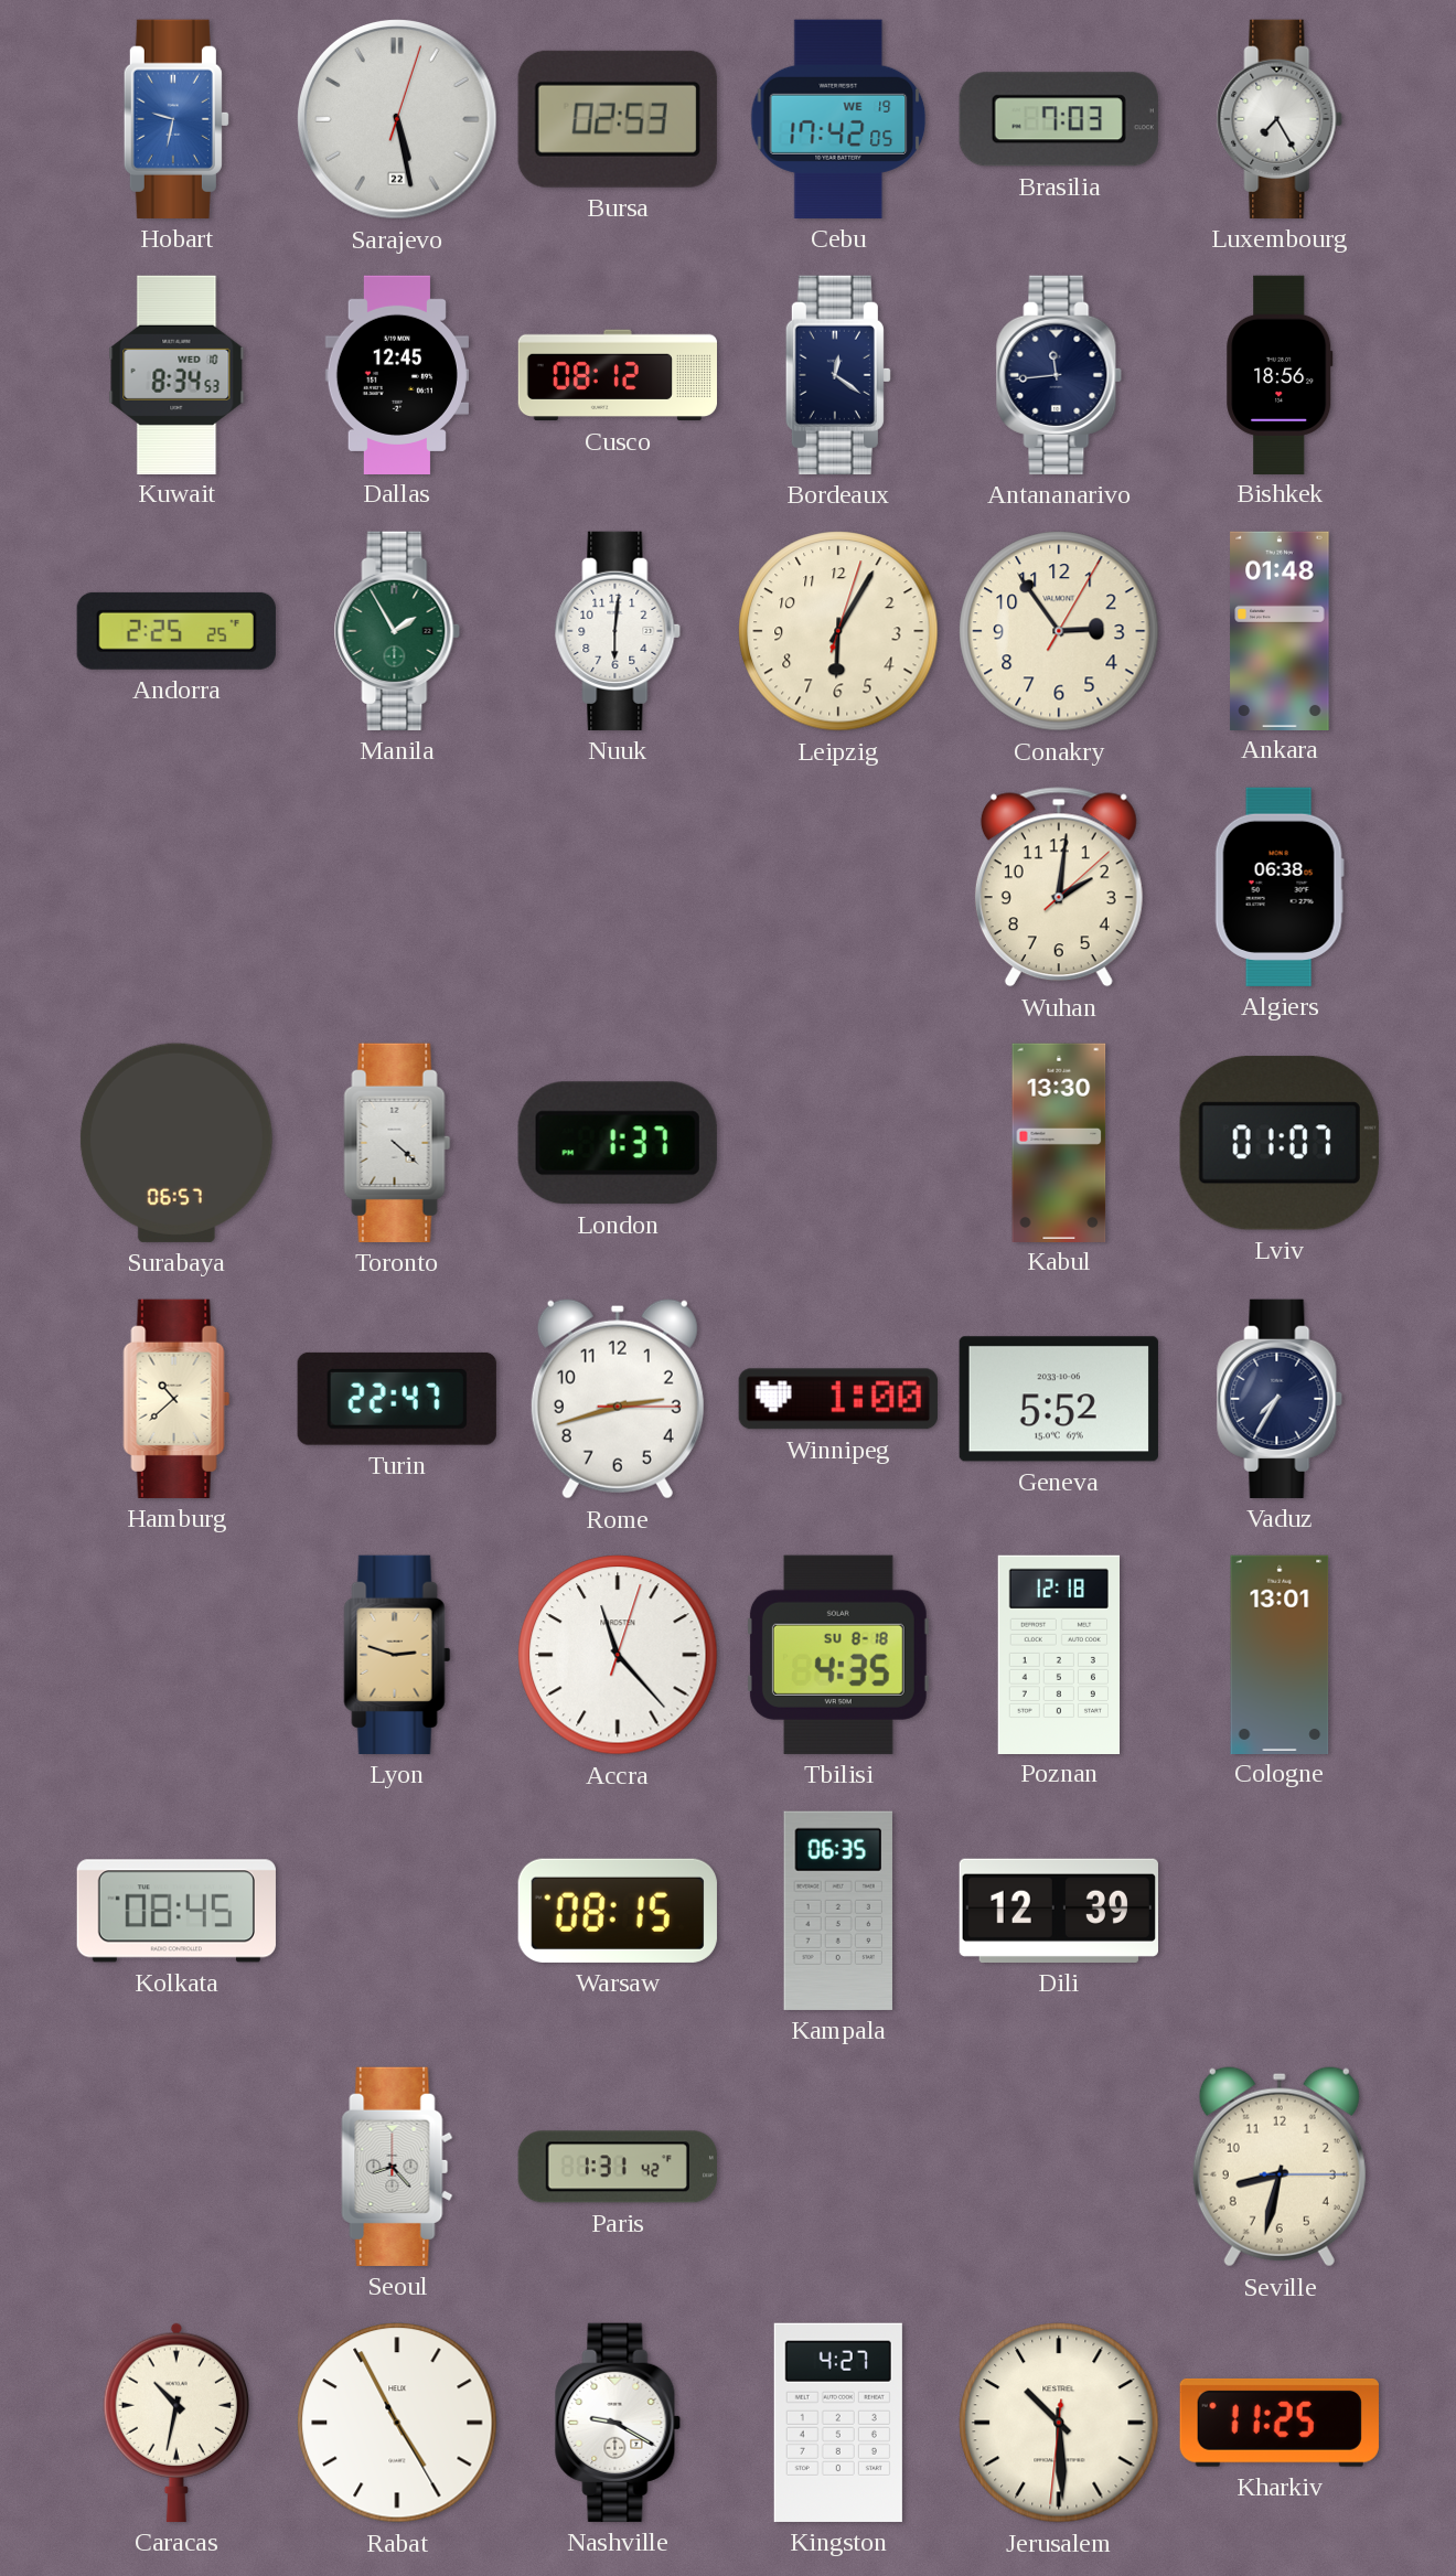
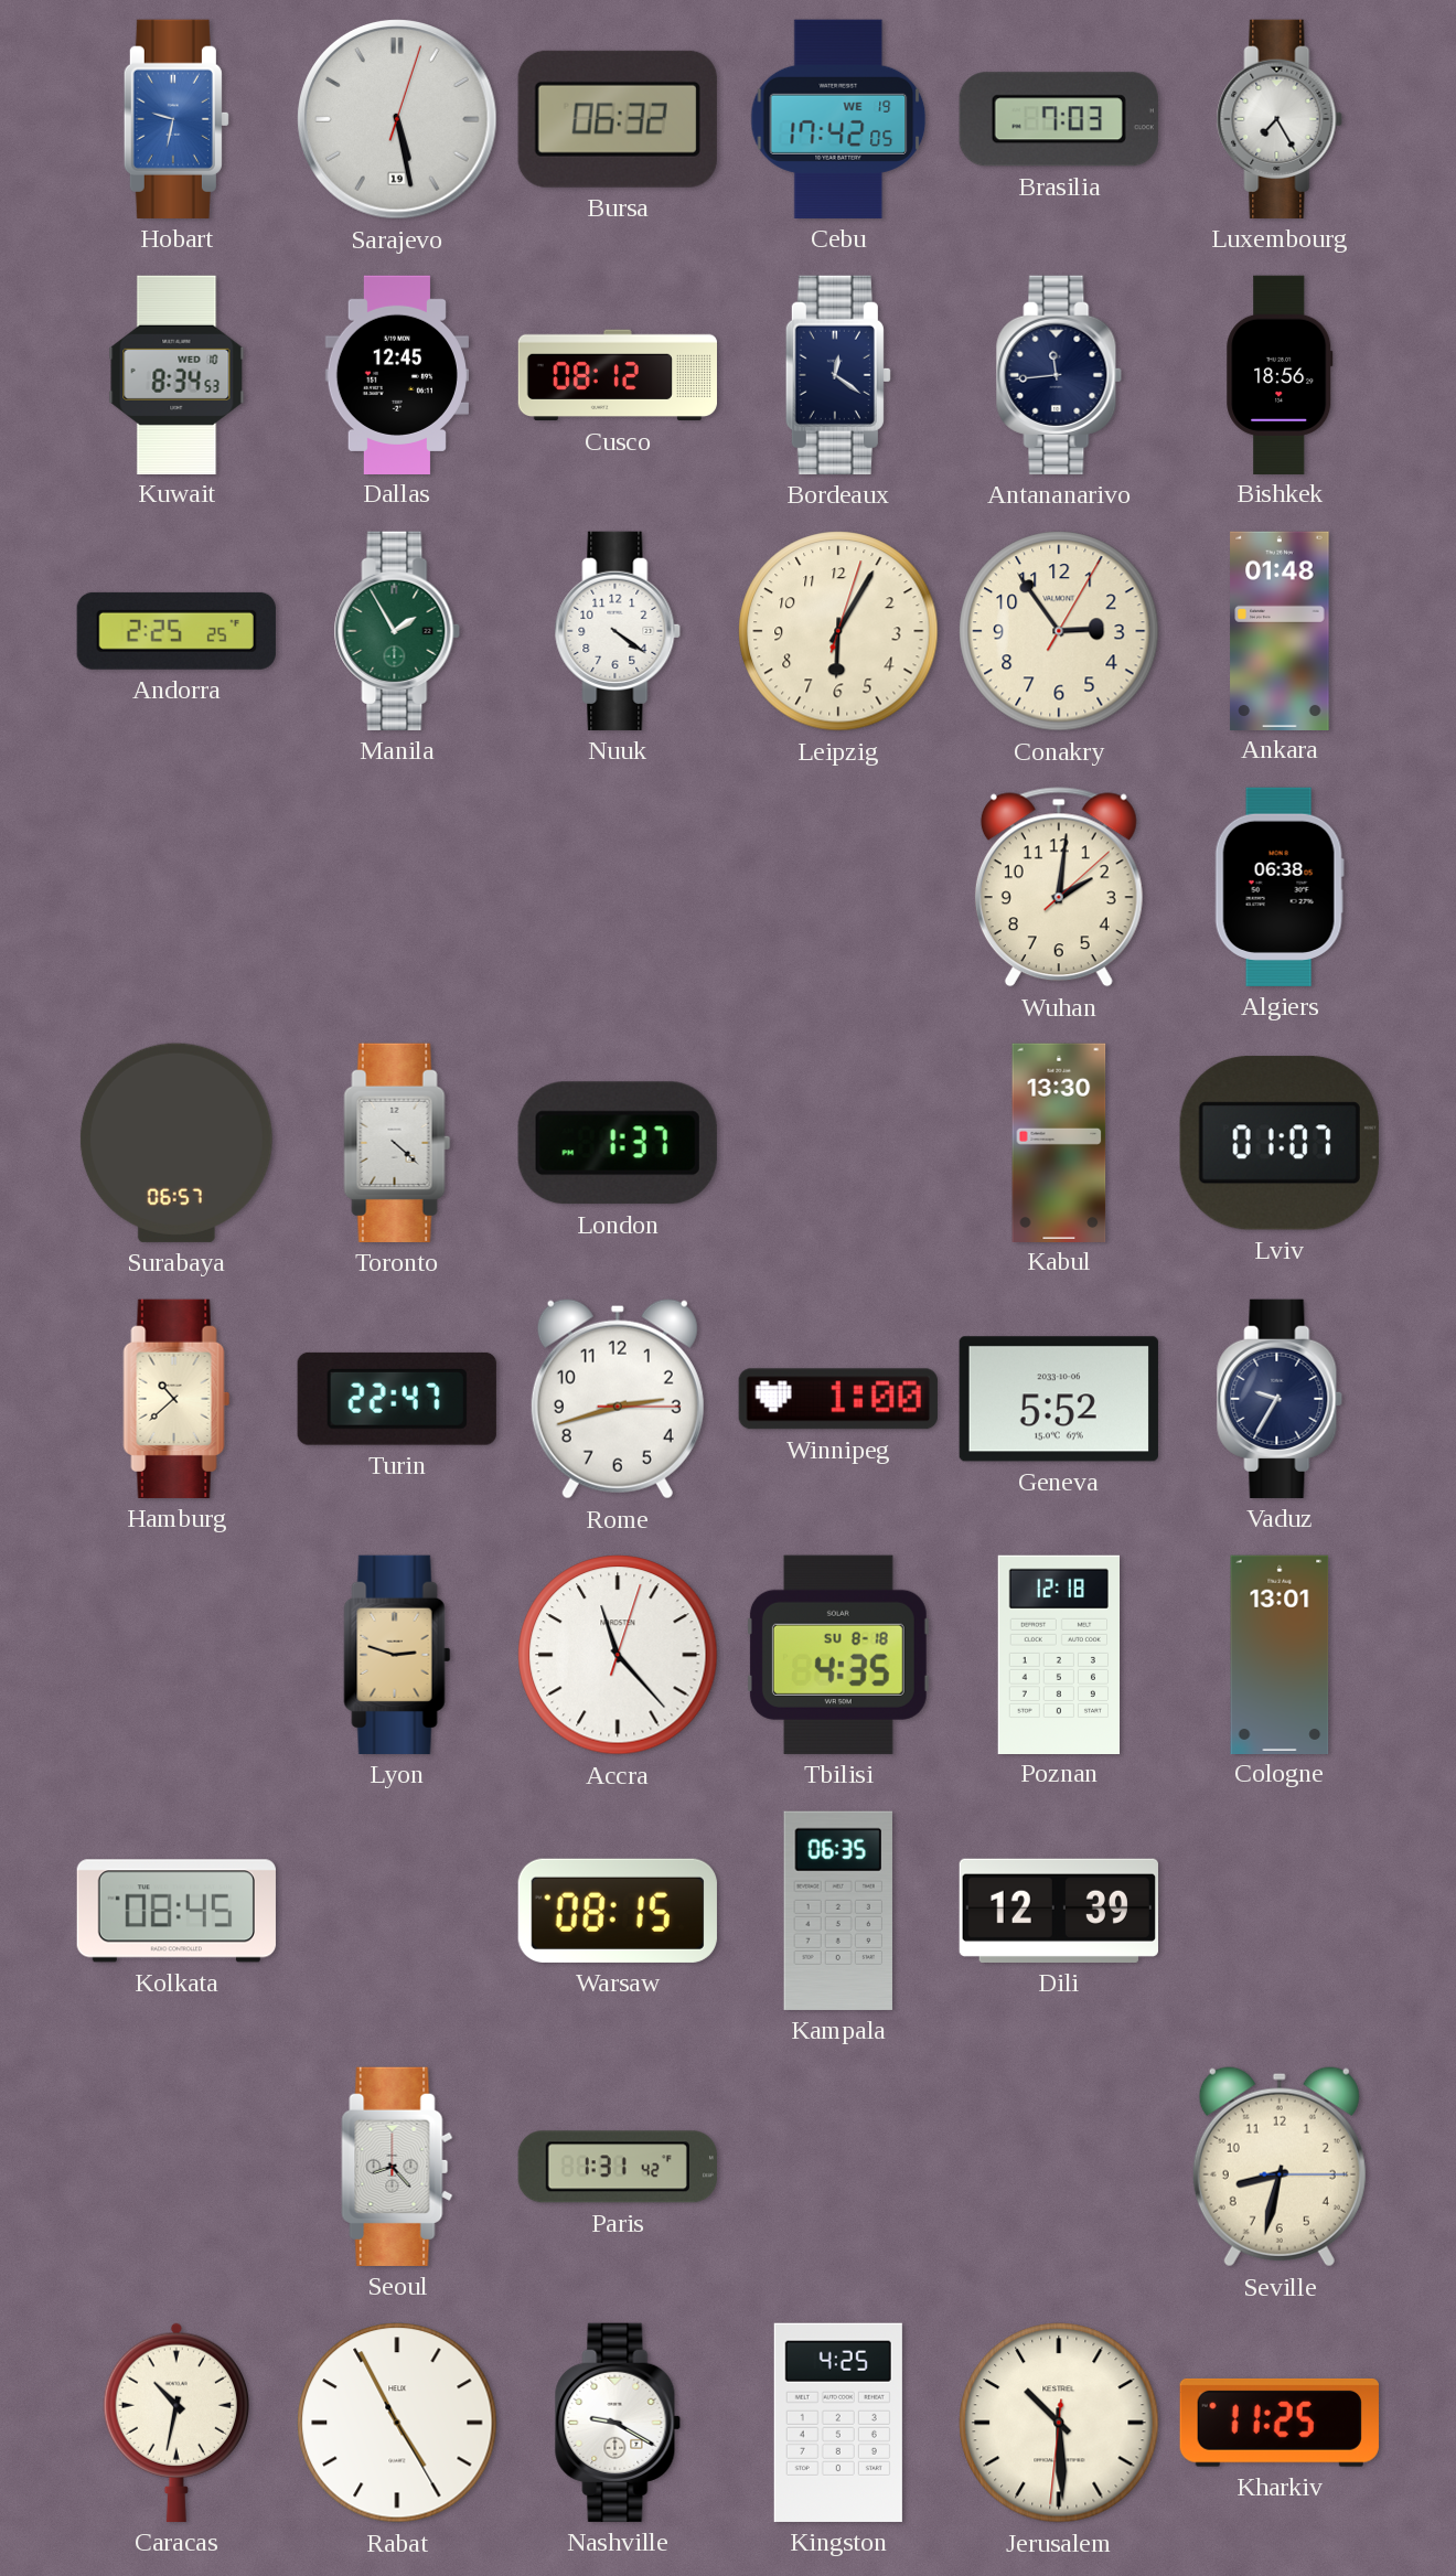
Sarajevo date: 22 -> 19
Bursa: 02:53 -> 06:32
Nuuk: 6:01 -> 4:21
Vaduz: 7:35 -> 9:35
Kingston: 4:27 -> 4:25
